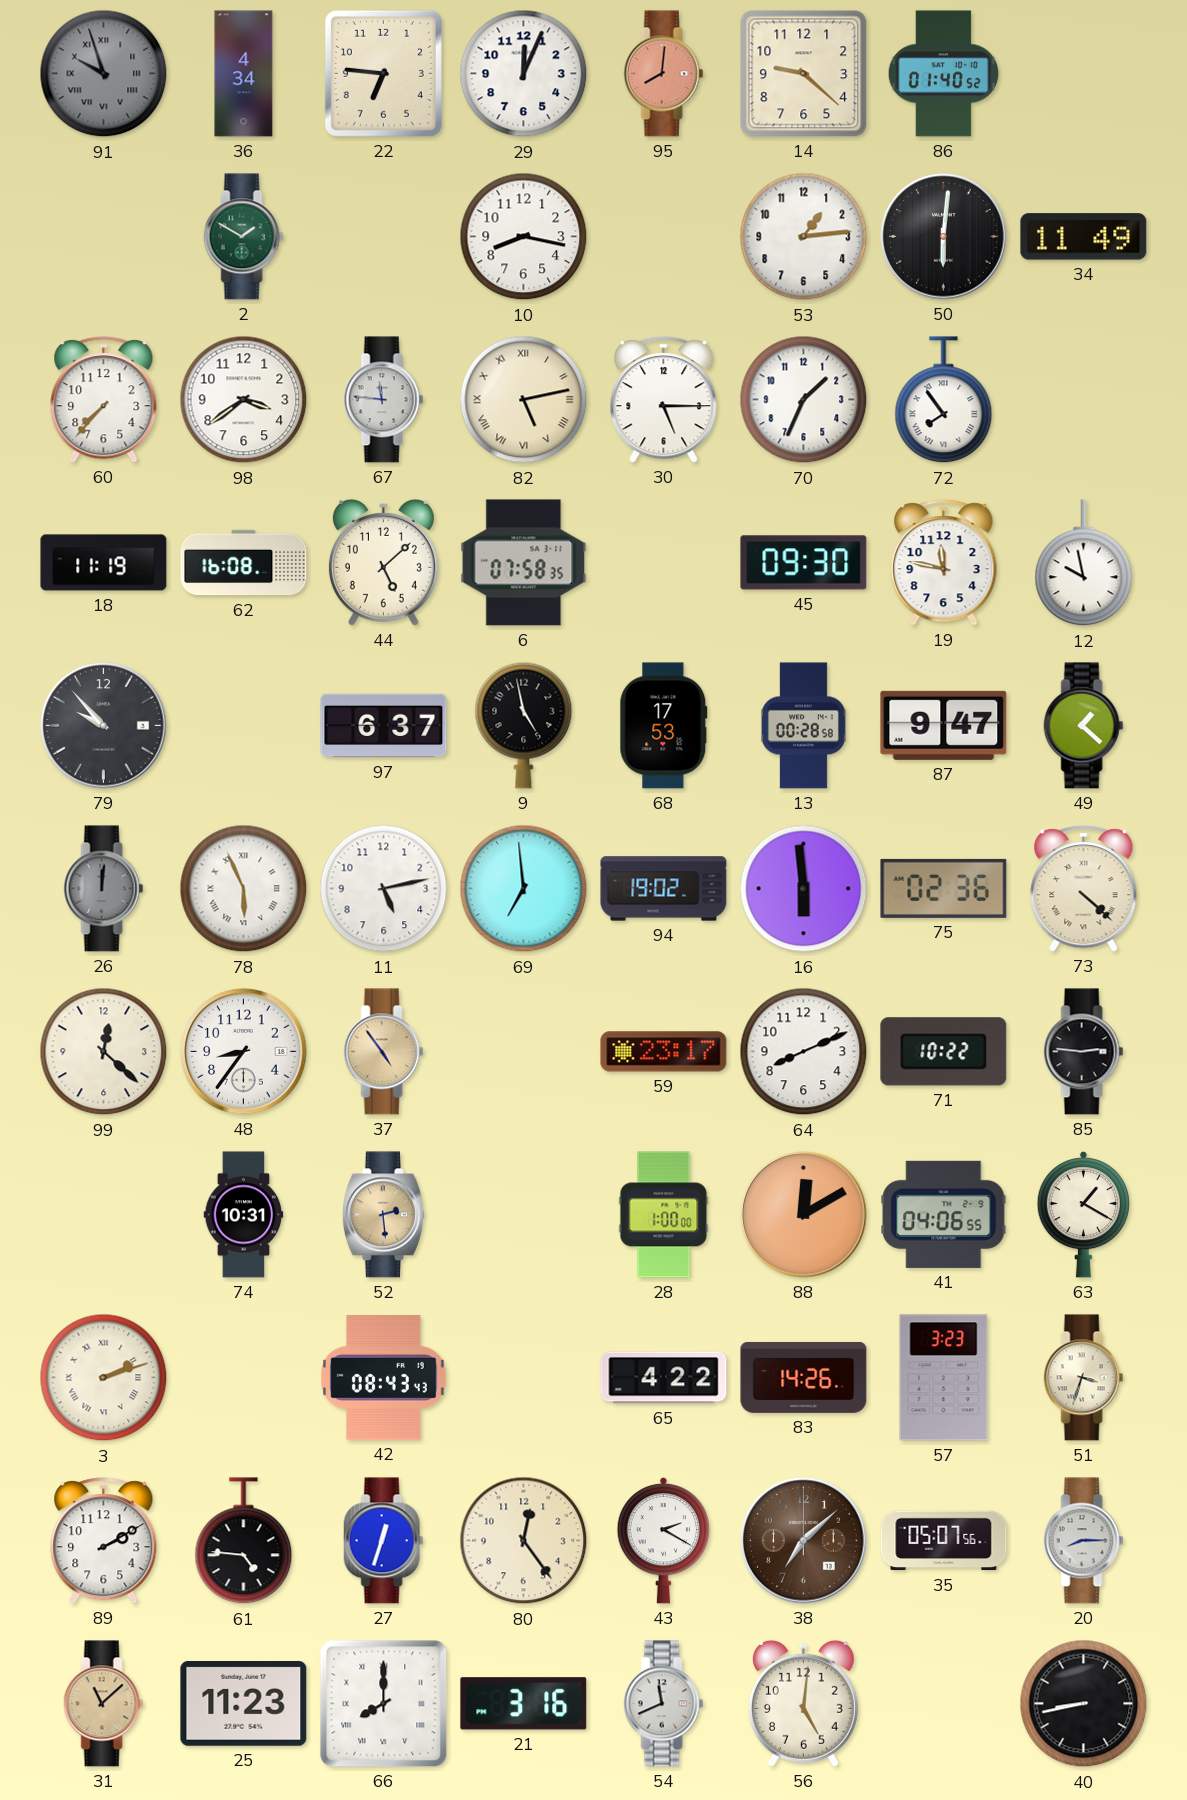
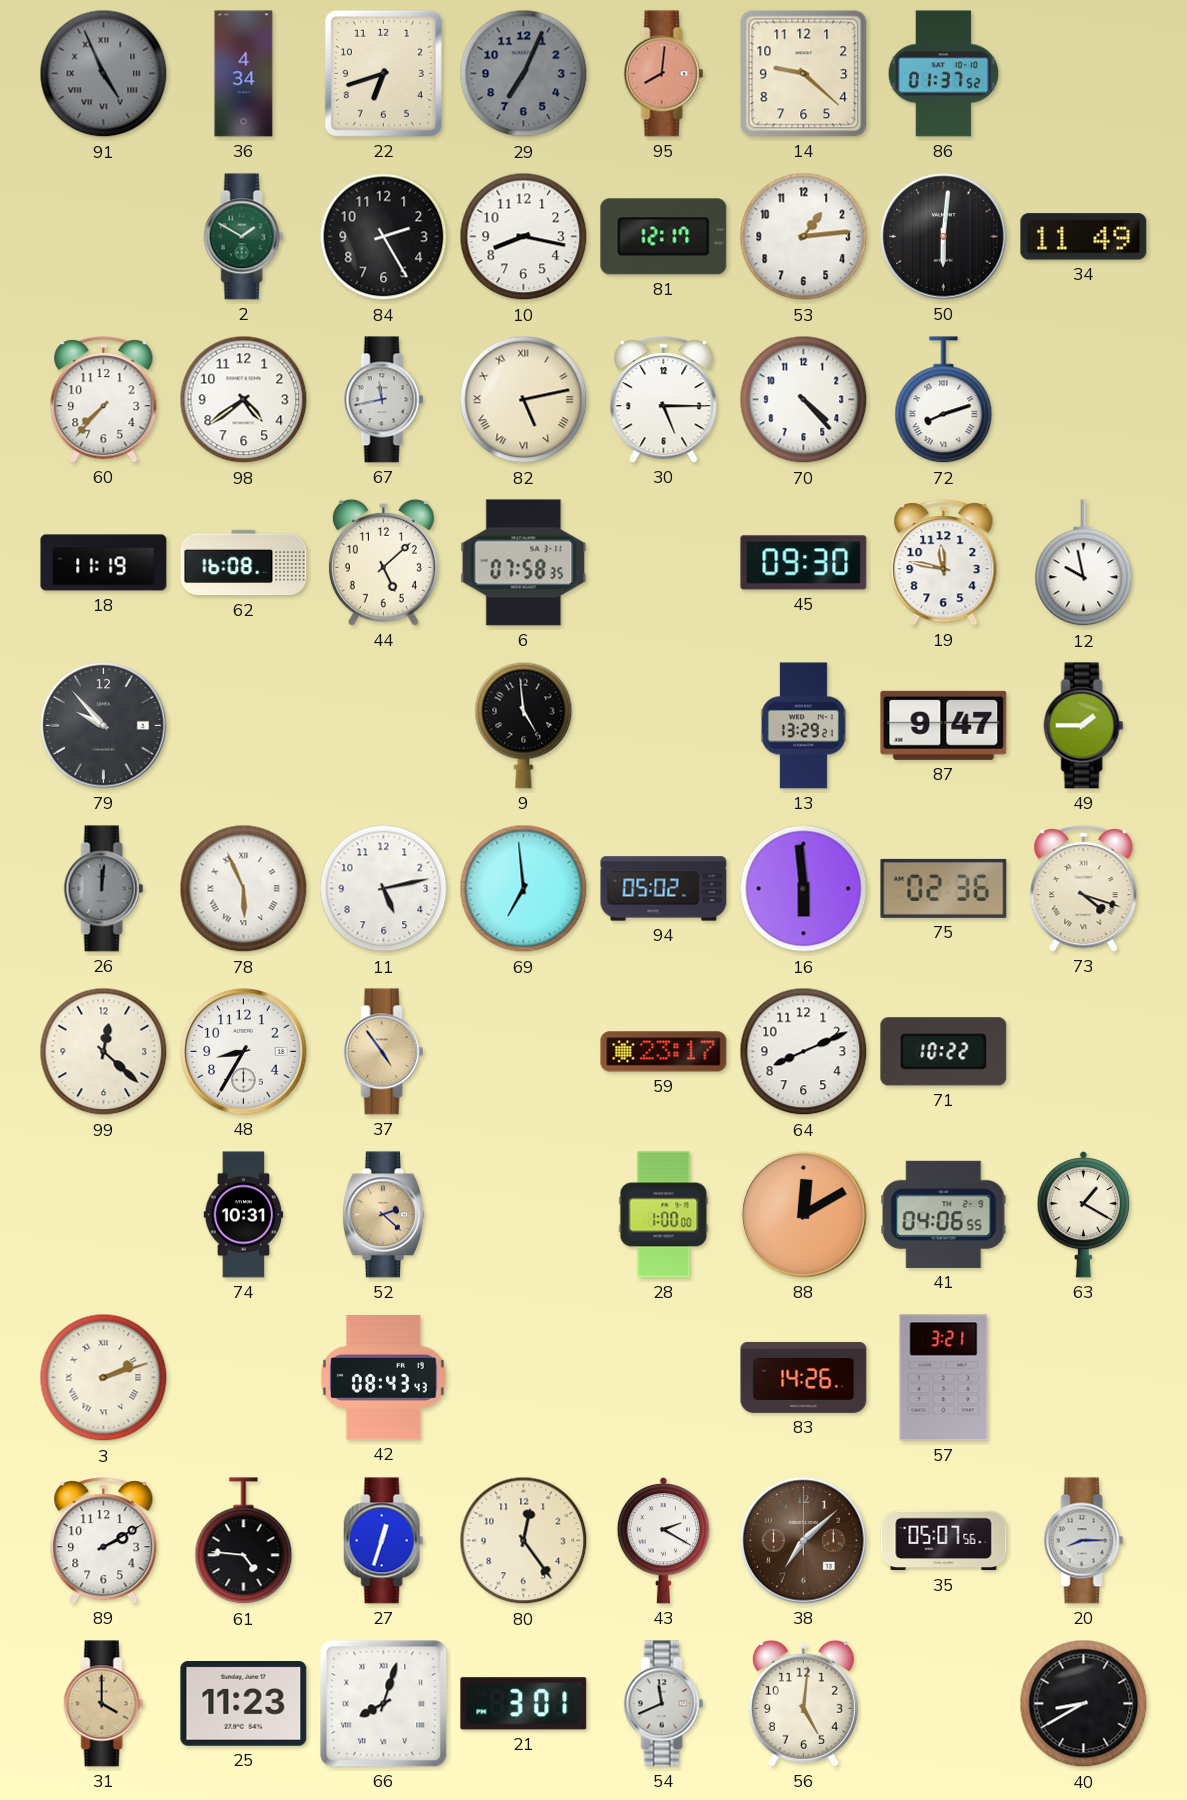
91: 9:57 -> 4:56
22: 6:46 -> 6:42
29: 12:04 -> 7:04
29 dial: white -> grey
86: 01:40 -> 01:37
84: none -> 2:25
81: none -> 12:17
98: 3:39 -> 4:39
67: 11:46 -> 11:43
70: 1:34 -> 4:23
72: 7:54 -> 8:12
97: 6:37 -> none
9: 4:58 -> 4:59
68: 17:53 -> none
13: 00:28 -> 13:29
49: 1:22 -> 1:45
94: 19:02 -> 05:02
73: 4:22 -> 4:18
48: 8:36 -> 8:35
85: 2:46 -> none
52: 2:29 -> 2:22
65: 4:22 -> none
57: 3:23 -> 3:21
51: 3:33 -> none
31: 11:08 -> 4:00
66: 8:00 -> 8:03
21: 3:16 -> 3:01
40: 8:43 -> 8:40
